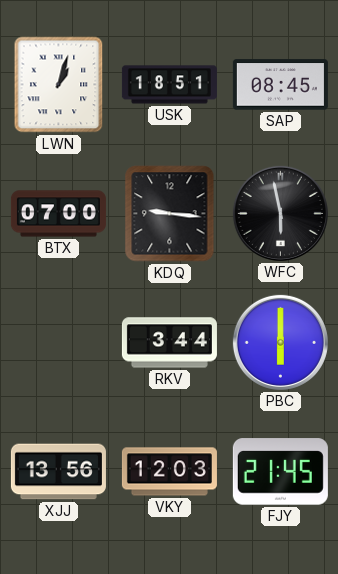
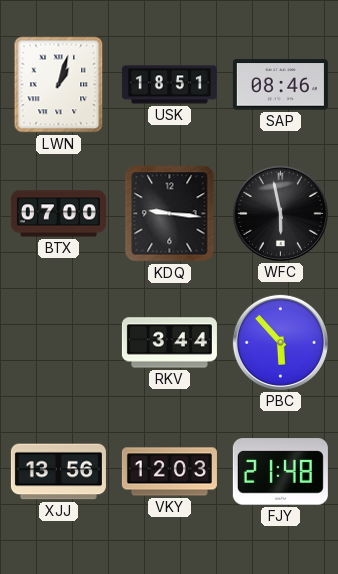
SAP: 08:45 -> 08:46
PBC: 6:00 -> 5:53
FJY: 21:45 -> 21:48
